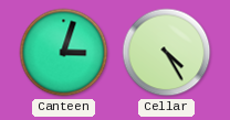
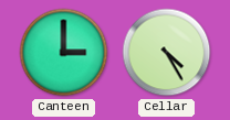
Canteen: 3:03 -> 3:00
